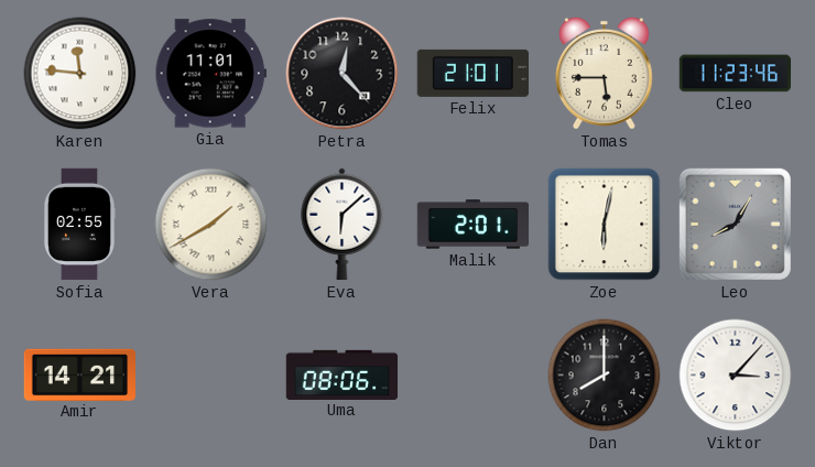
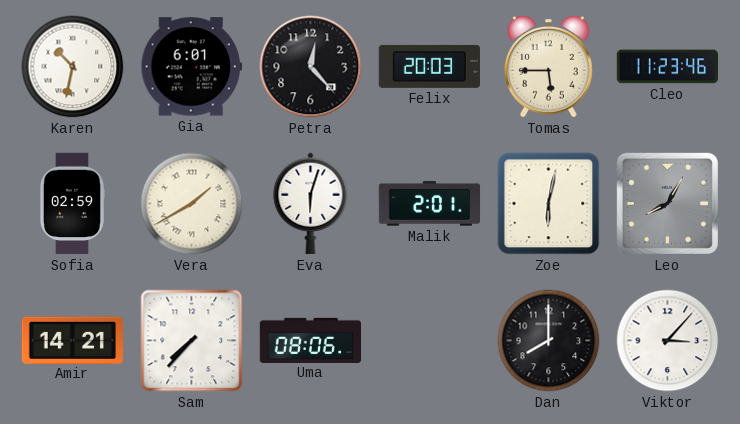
Karen: 11:46 -> 10:32
Gia: 11:01 -> 6:01
Felix: 21:01 -> 20:03
Sofia: 02:55 -> 02:59
Eva: 6:08 -> 6:03
Sam: none -> 7:37
